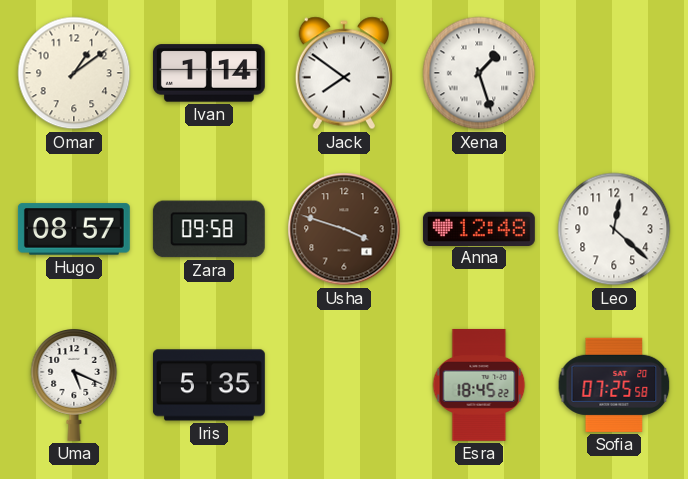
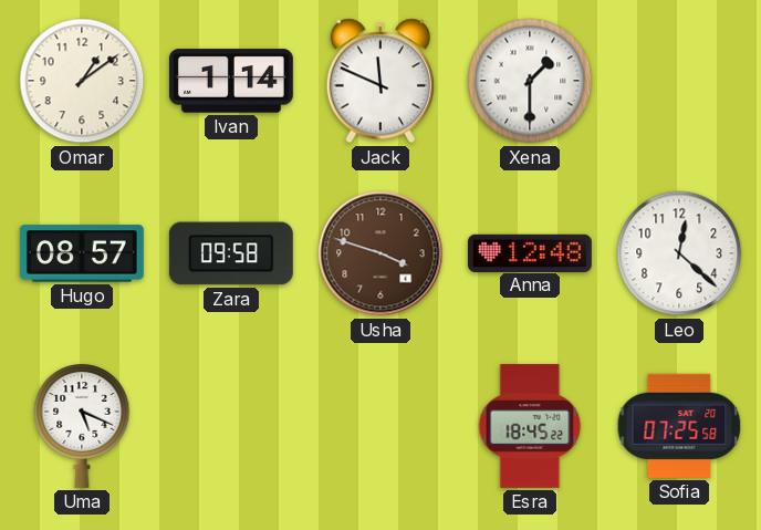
Jack: 7:51 -> 11:49
Xena: 1:27 -> 1:30
Iris: 5:35 -> none
